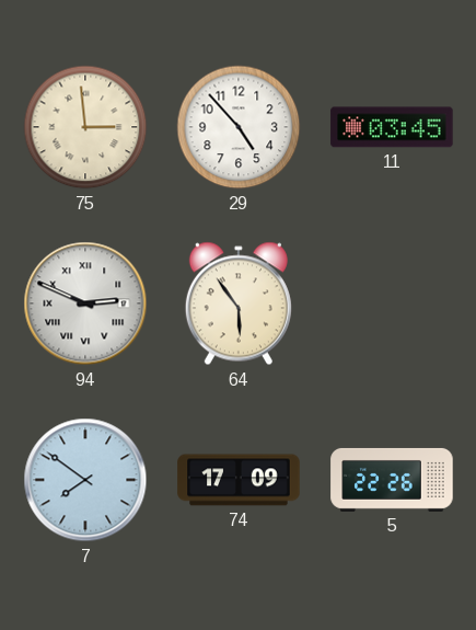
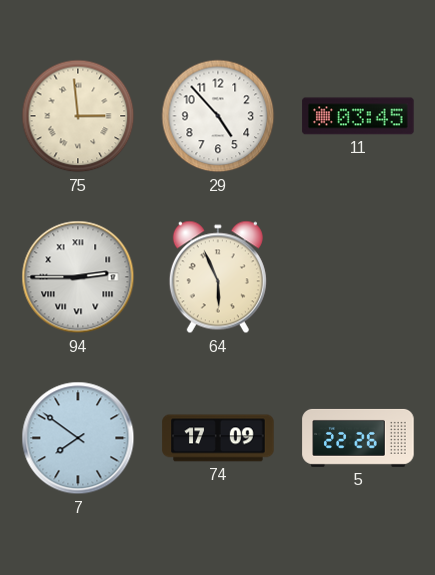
94: 2:49 -> 2:45
64: 5:54 -> 5:56
